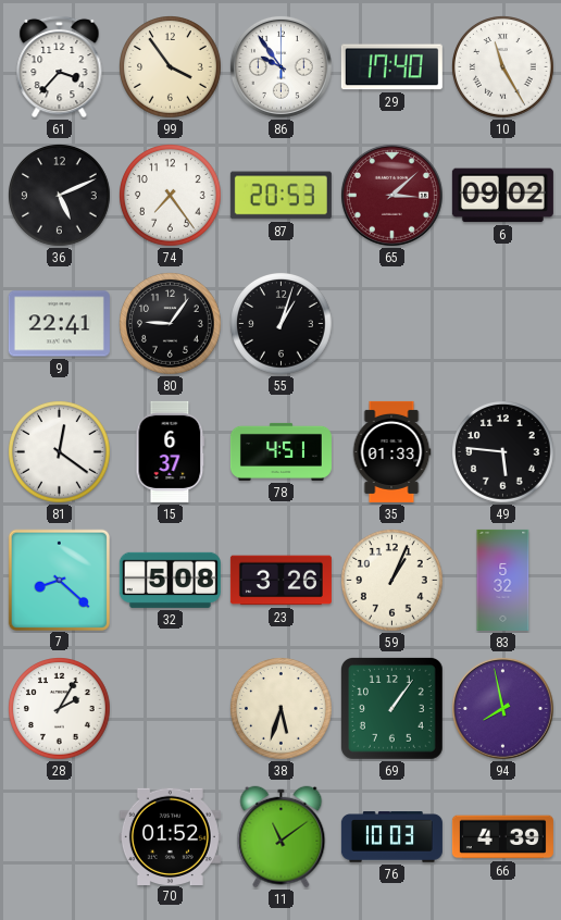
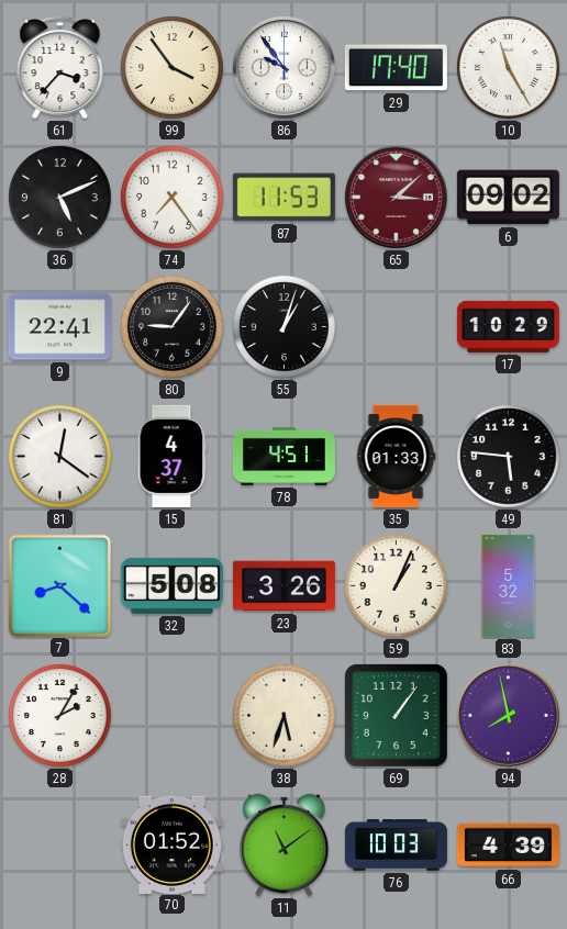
87: 20:53 -> 11:53
17: none -> 10:29
15: 6:37 -> 4:37
